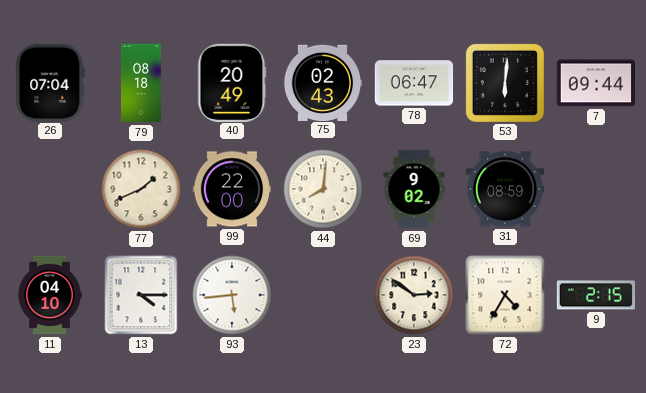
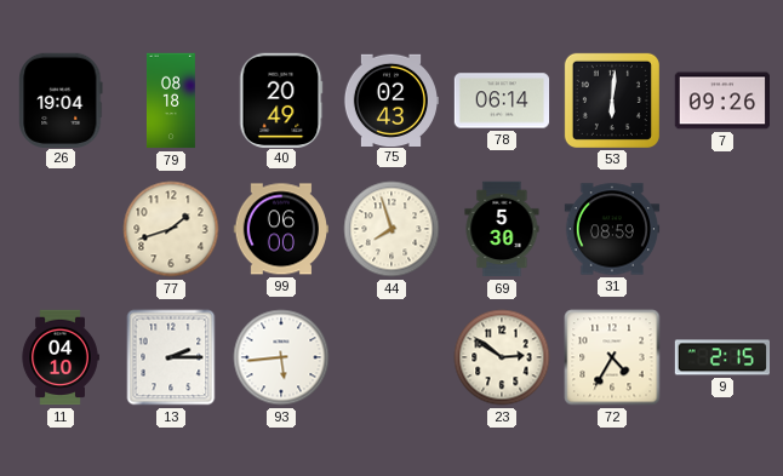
26: 07:04 -> 19:04
78: 06:47 -> 06:14
7: 09:44 -> 09:26
77: 1:41 -> 1:42
99: 22:00 -> 06:00
44: 8:01 -> 7:57
69: 9:02 -> 5:30
13: 4:15 -> 2:15
